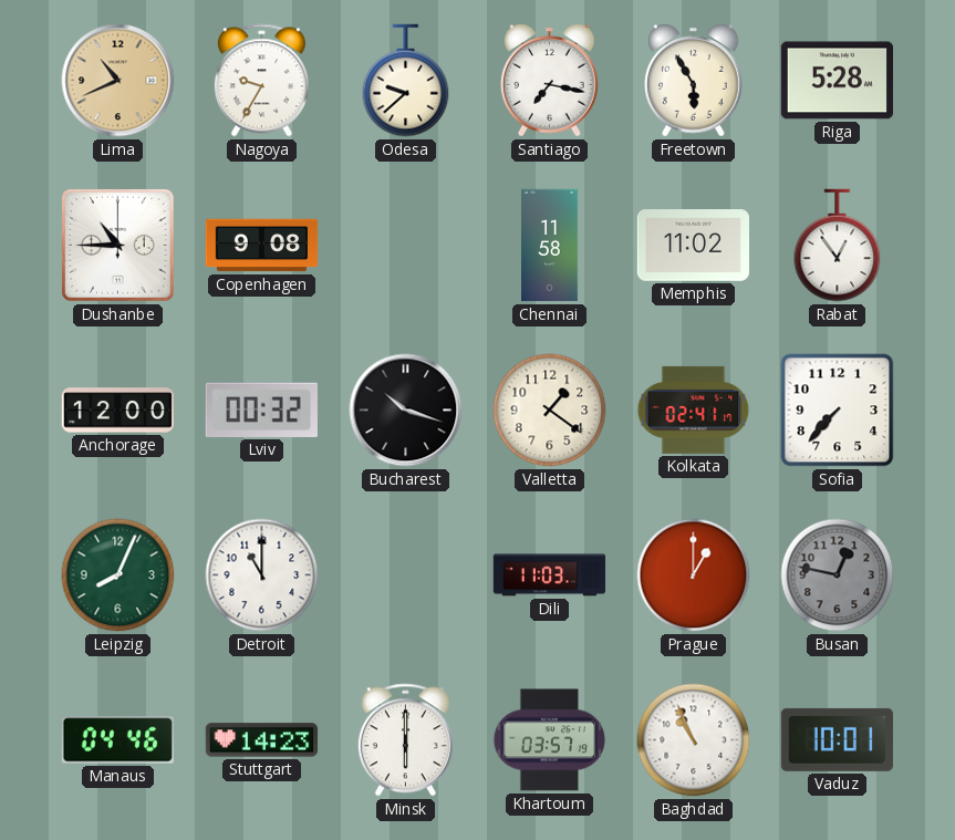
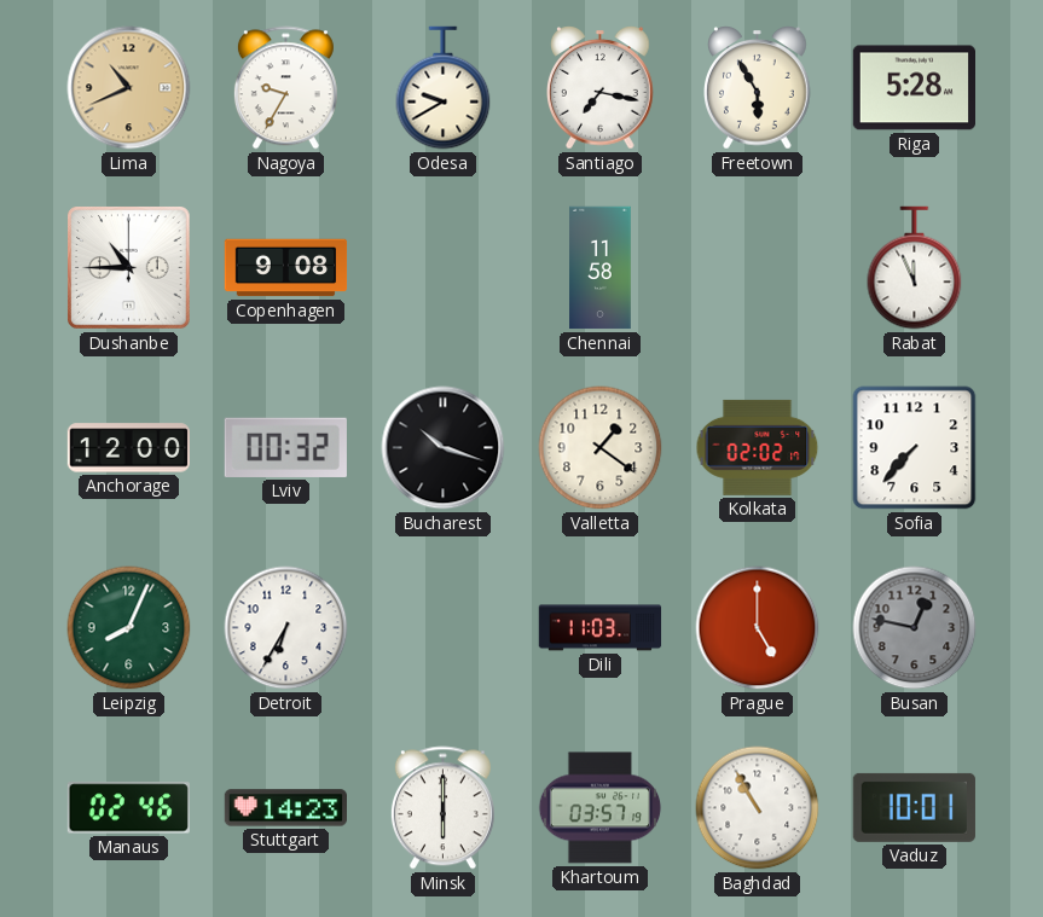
Odesa: 9:38 -> 9:40
Memphis: 11:02 -> none
Rabat: 12:54 -> 11:56
Kolkata: 02:41 -> 02:02
Detroit: 11:00 -> 6:35
Prague: 1:00 -> 5:00
Manaus: 04:46 -> 02:46
Baghdad: 10:56 -> 10:55
